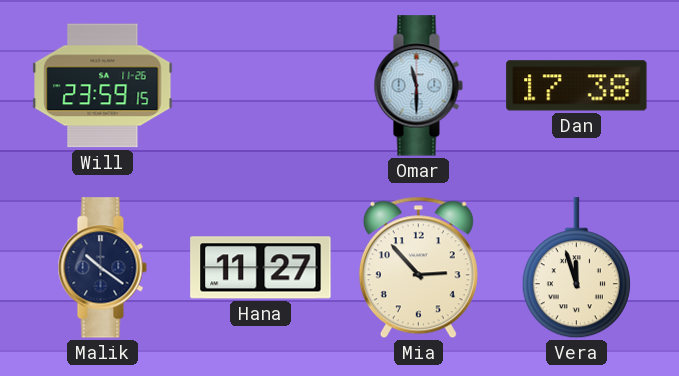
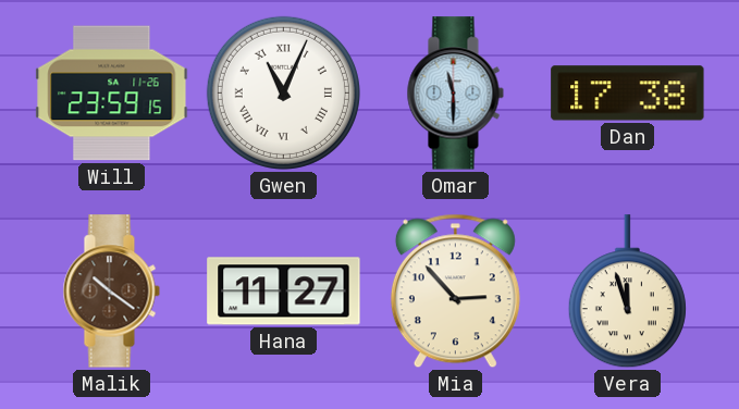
Gwen: none -> 11:04
Malik dial: navy -> brown
